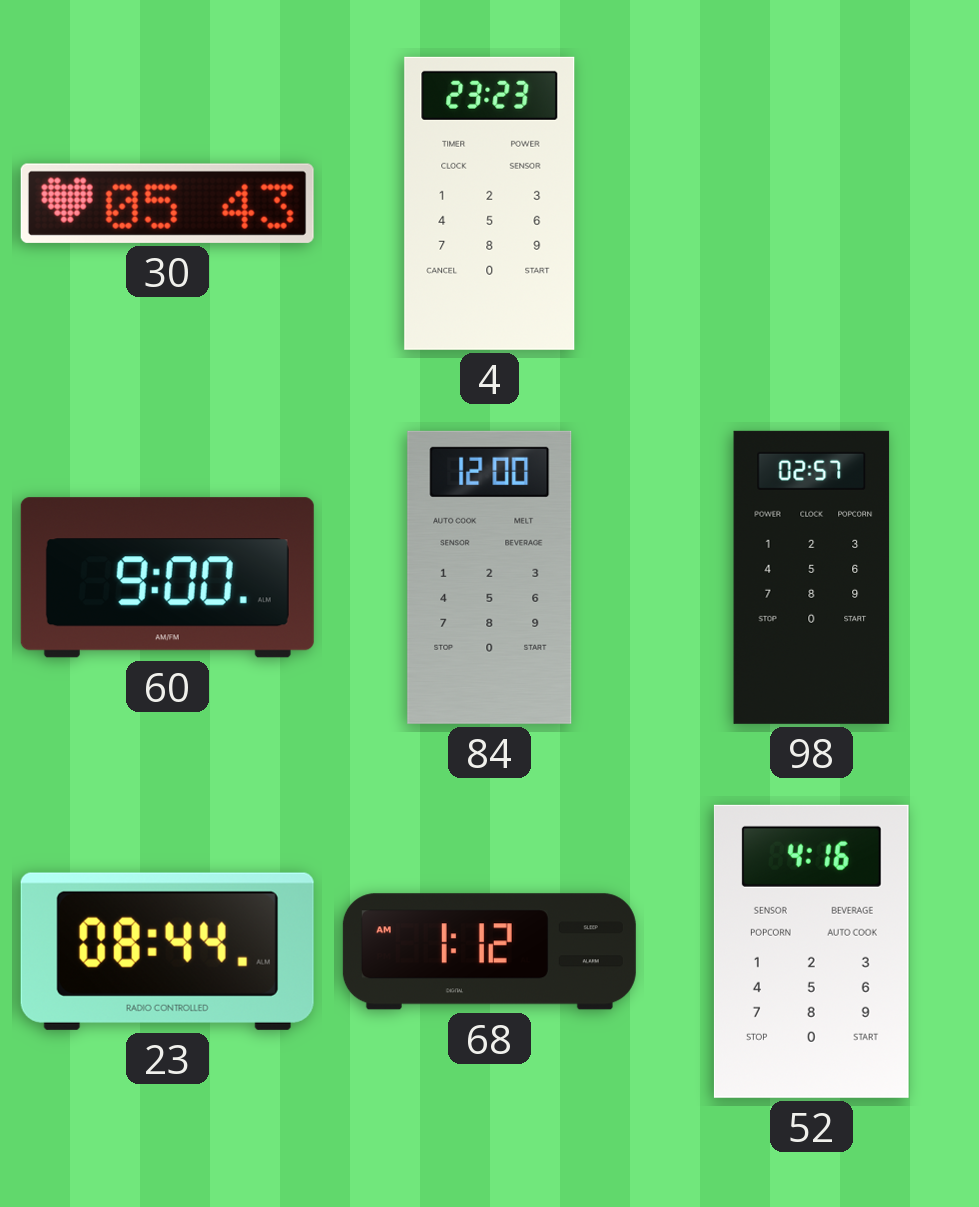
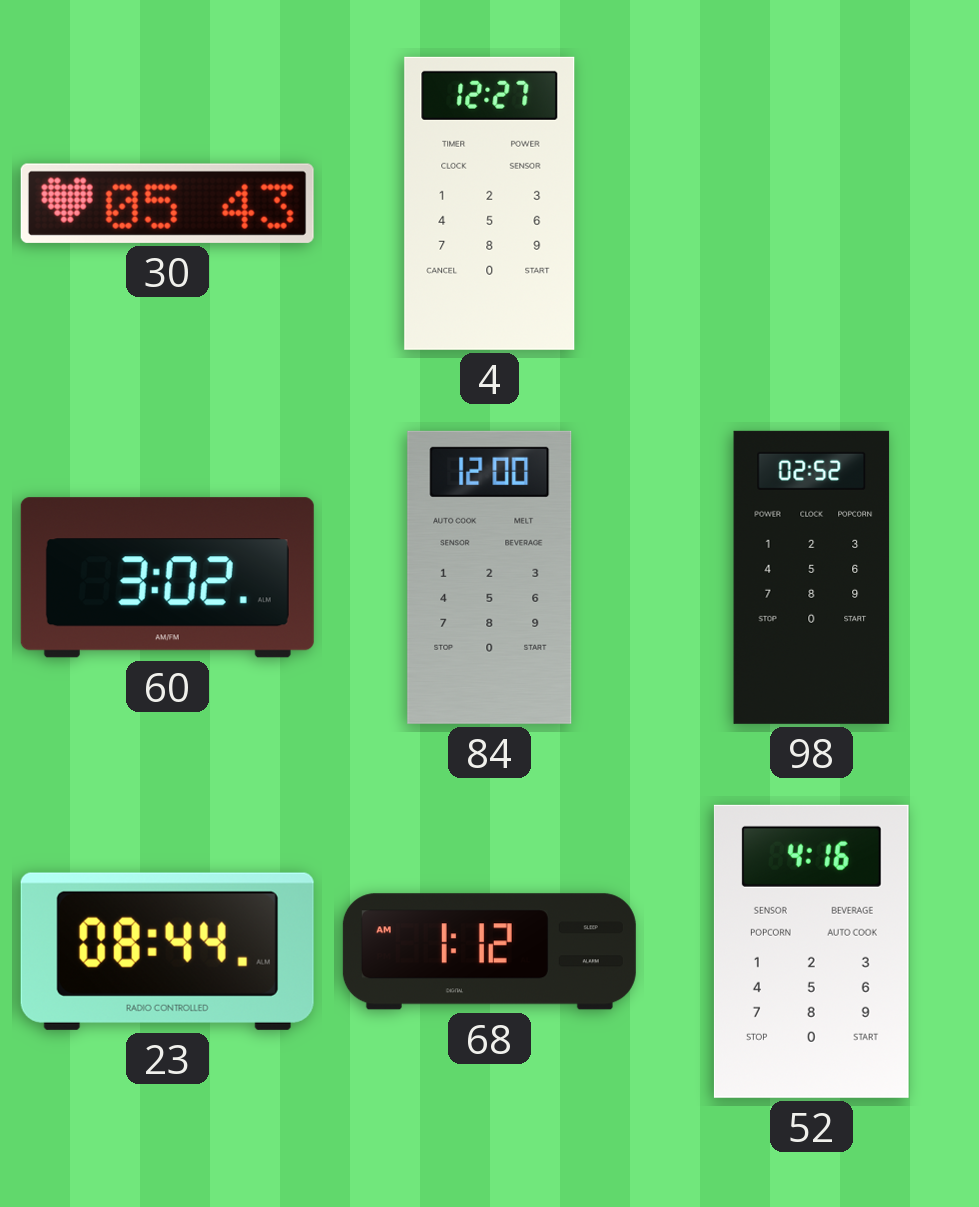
4: 23:23 -> 12:27
60: 9:00 -> 3:02
98: 02:57 -> 02:52
